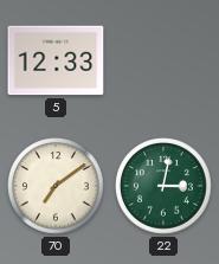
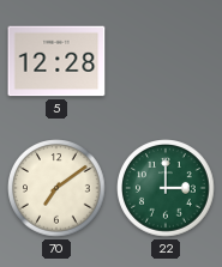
5: 12:33 -> 12:28
22: 3:02 -> 3:00
